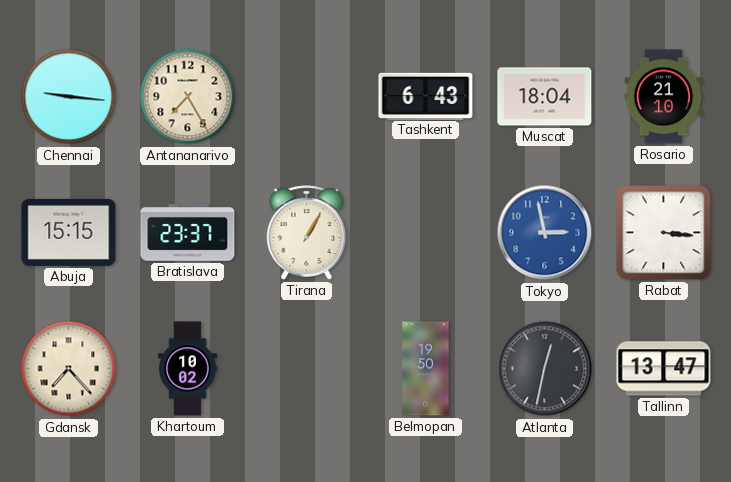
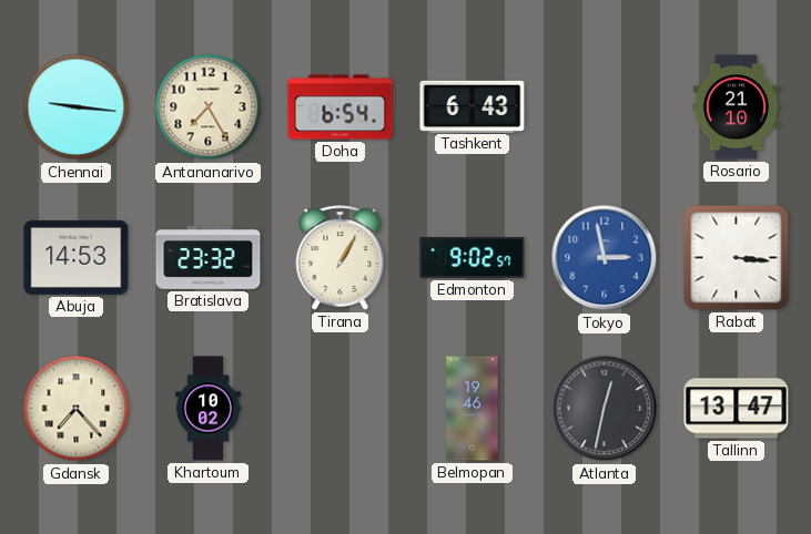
Doha: none -> 6:54
Muscat: 18:04 -> none
Abuja: 15:15 -> 14:53
Bratislava: 23:37 -> 23:32
Edmonton: none -> 9:02
Belmopan: 19:50 -> 19:46
